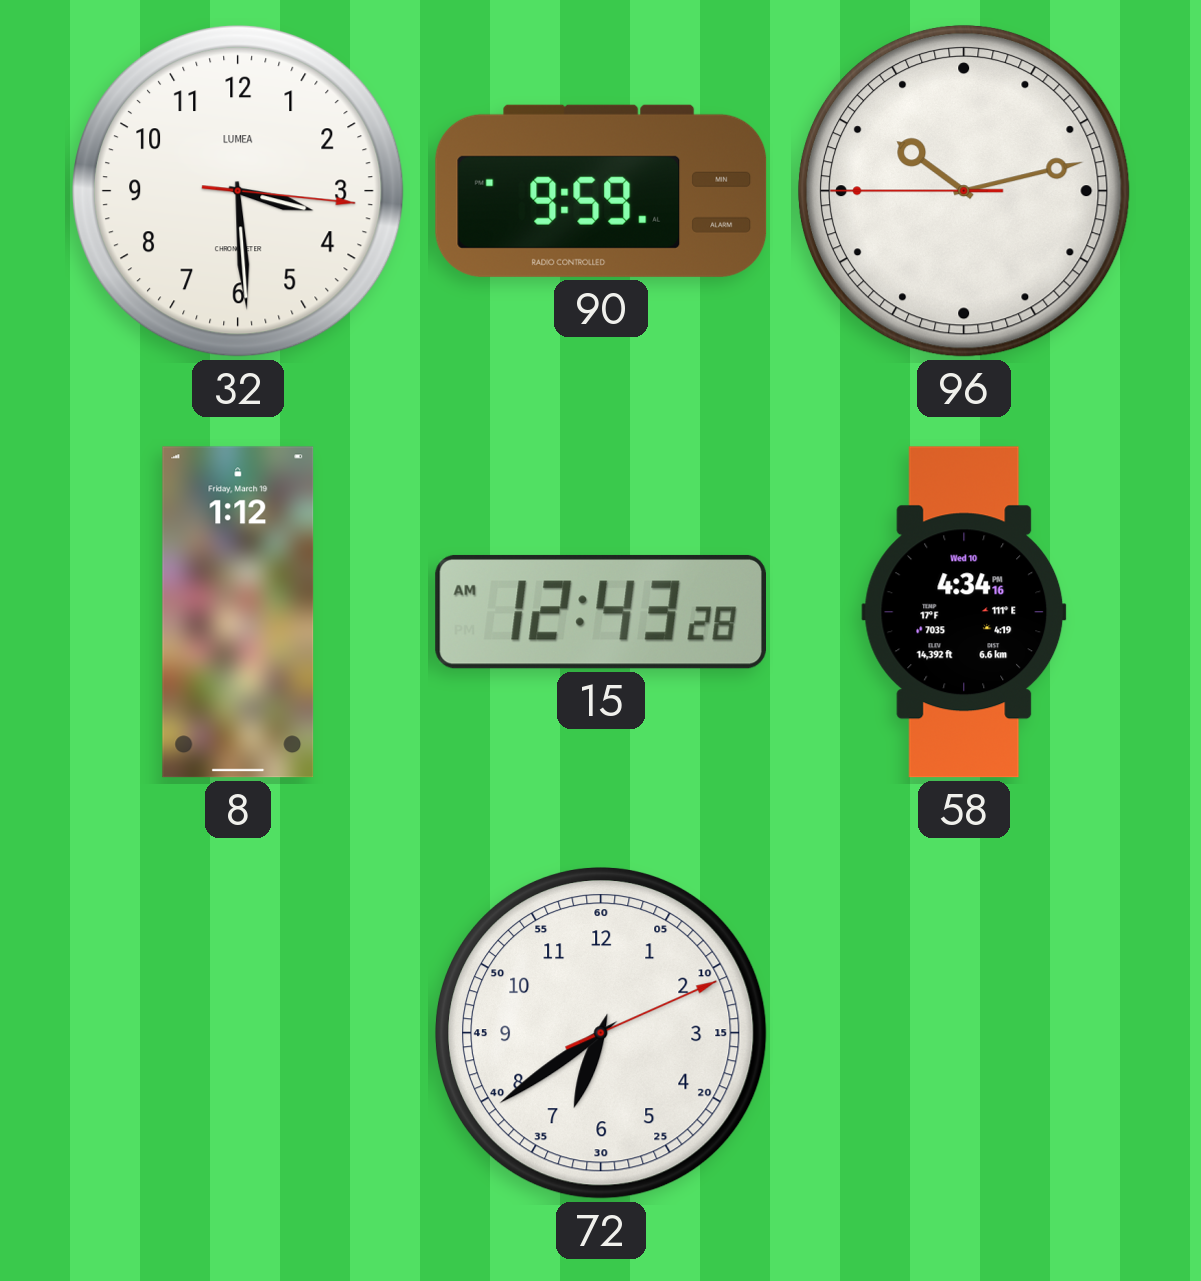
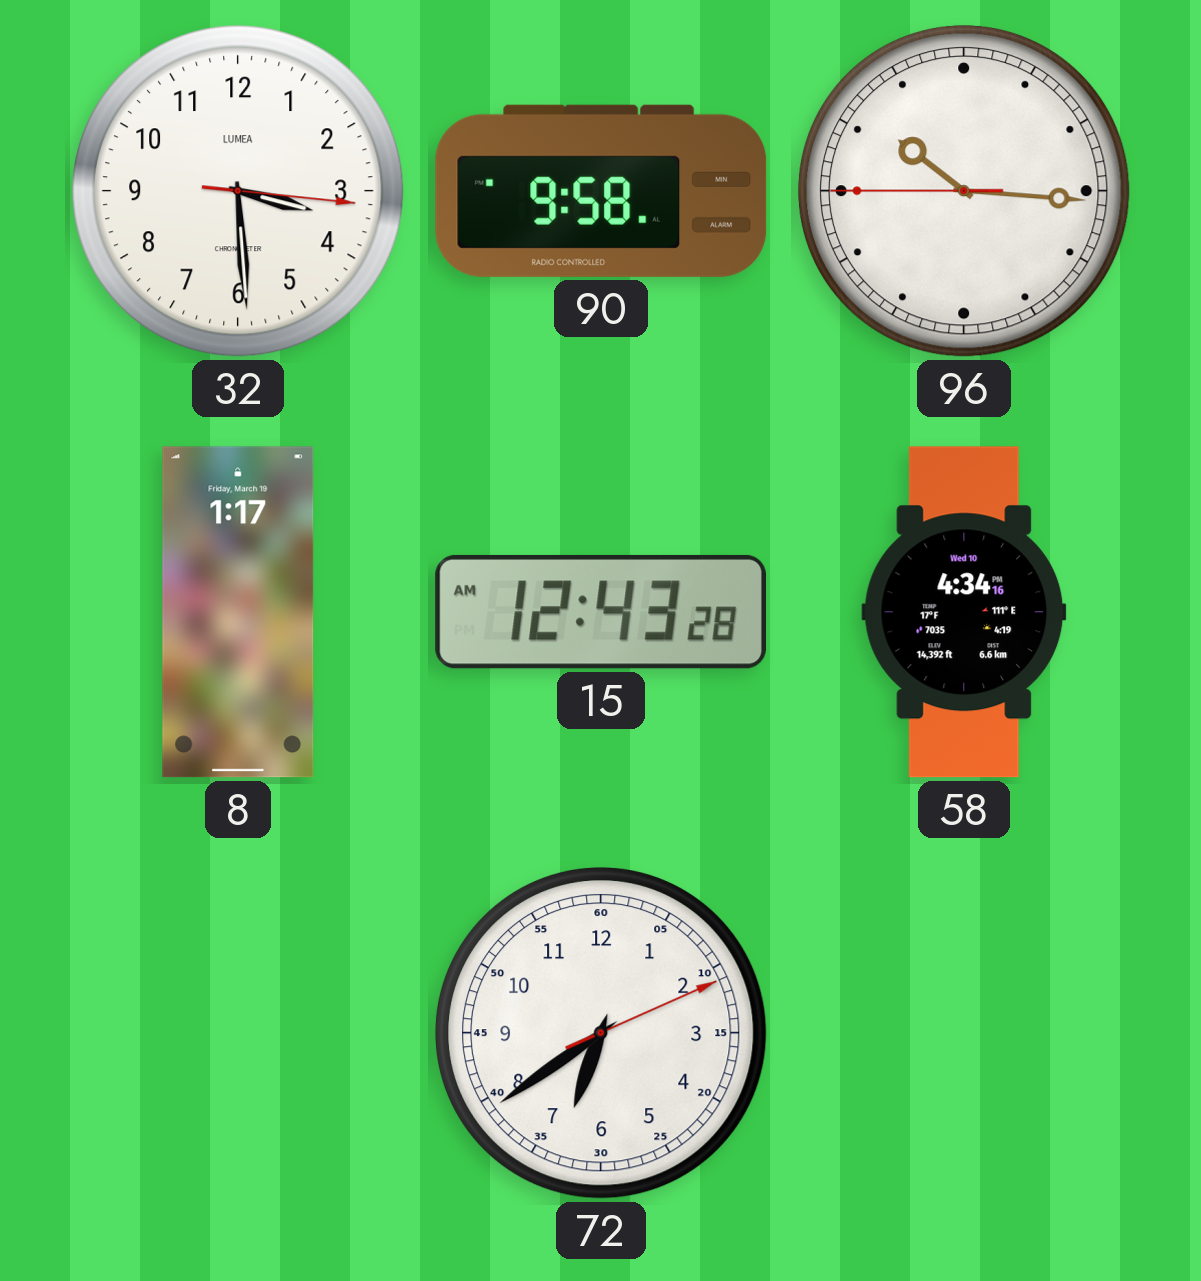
90: 9:59 -> 9:58
96: 10:12 -> 10:15
8: 1:12 -> 1:17
